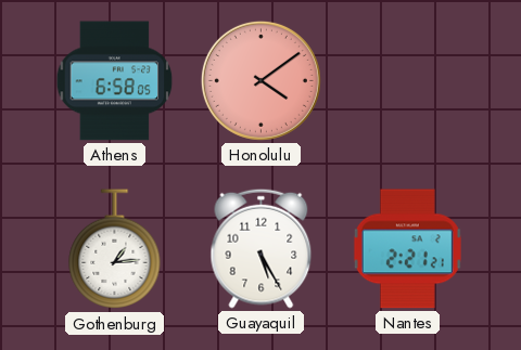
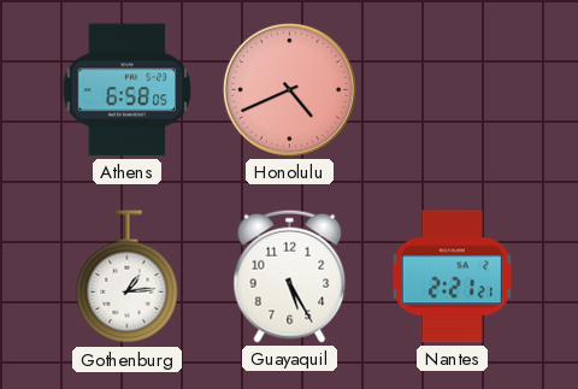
Honolulu: 4:09 -> 4:41
